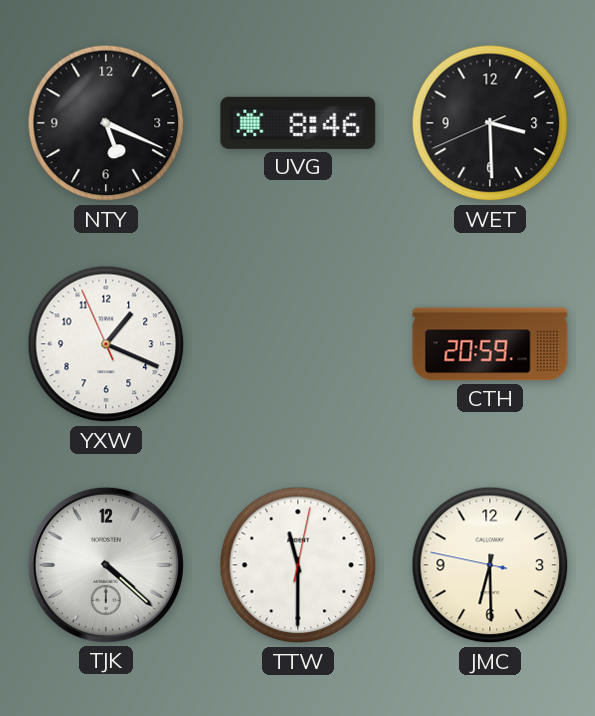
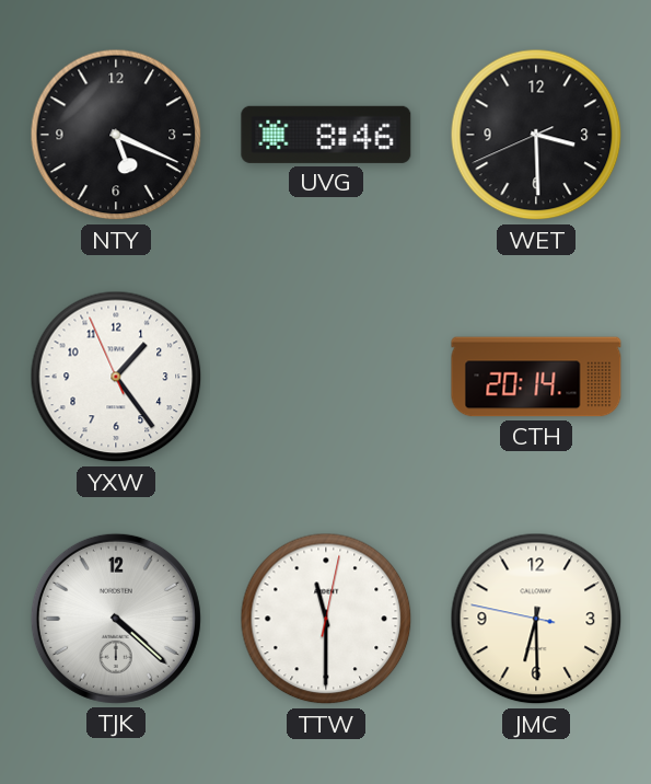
YXW: 1:18 -> 1:23
CTH: 20:59 -> 20:14
